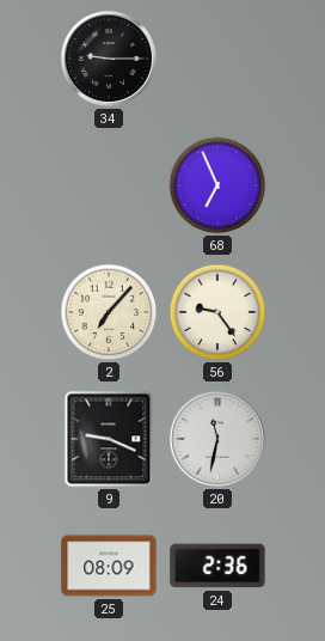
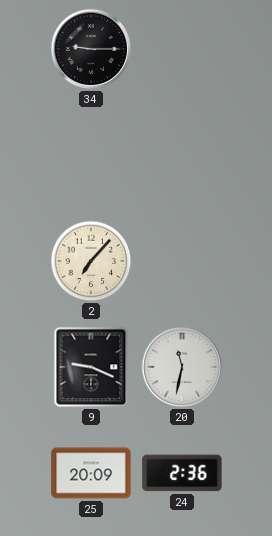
68: 6:56 -> none
56: 9:24 -> none
25: 08:09 -> 20:09
